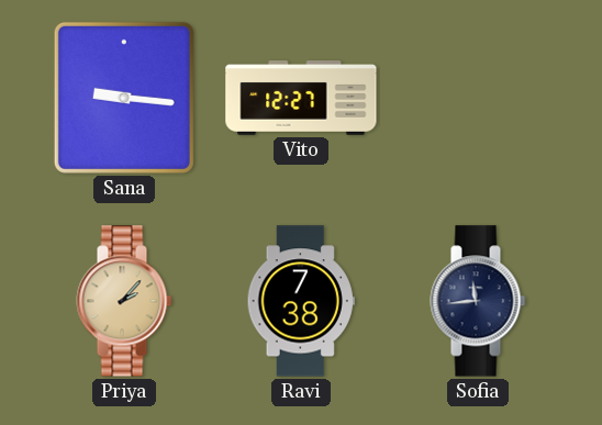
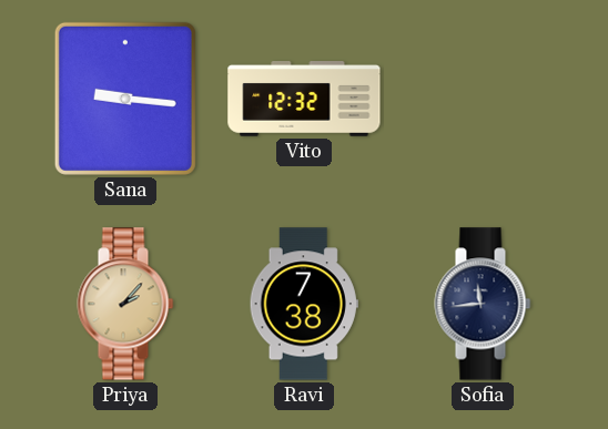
Vito: 12:27 -> 12:32
